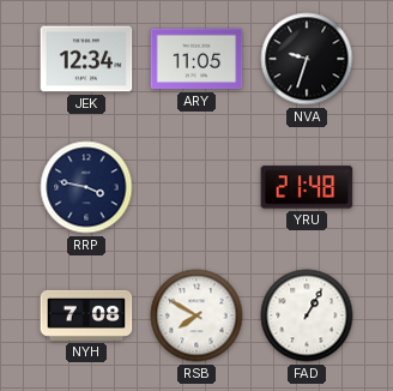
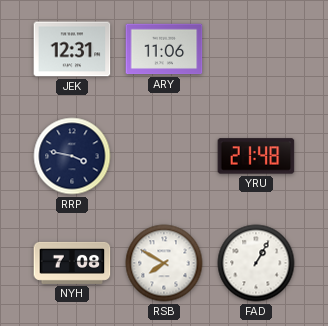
JEK: 12:34 -> 12:31
ARY: 11:05 -> 11:06
NVA: 9:33 -> none
